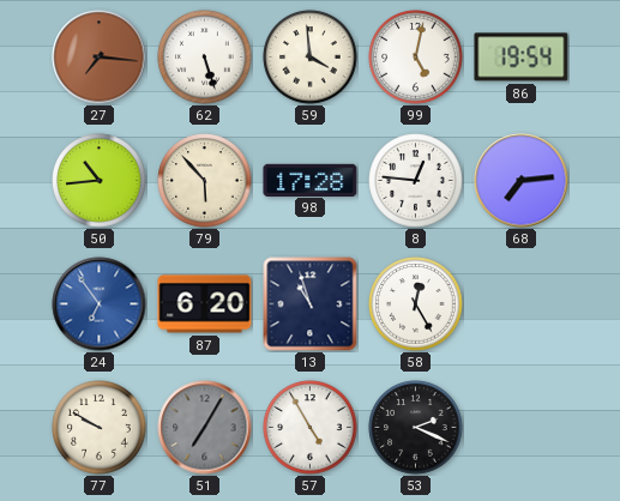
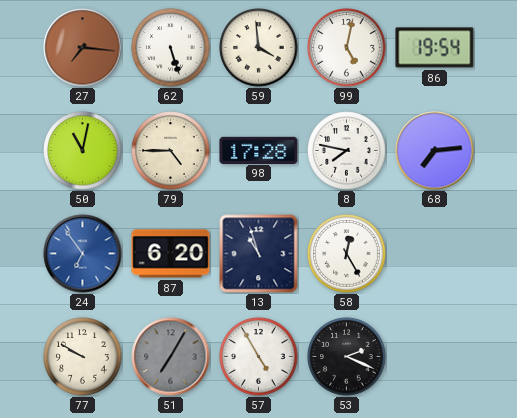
50: 10:44 -> 11:02
79: 5:53 -> 4:45
8: 12:46 -> 7:47
